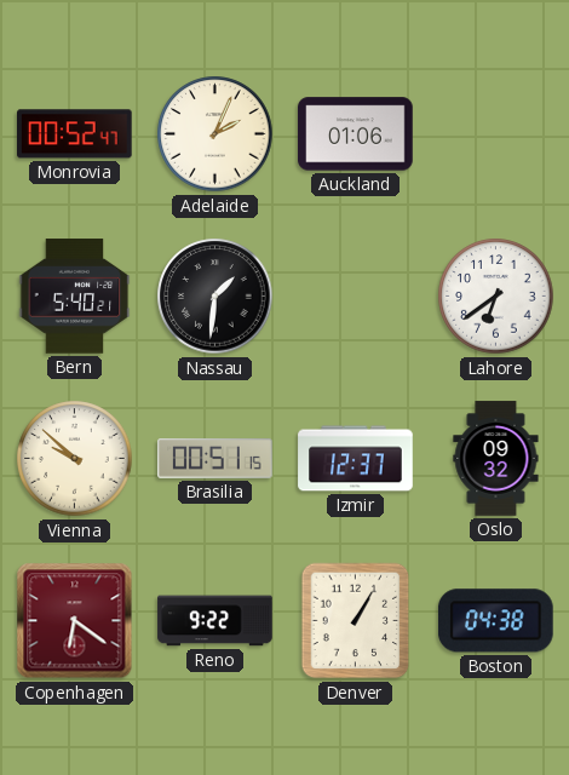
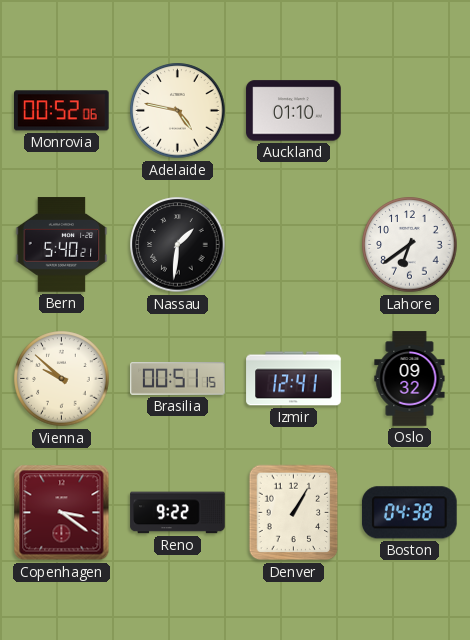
Monrovia: 00:52:47 -> 00:52:06
Adelaide: 2:04 -> 4:47
Auckland: 01:06 -> 01:10
Izmir: 12:37 -> 12:41
Copenhagen: 6:21 -> 3:21
